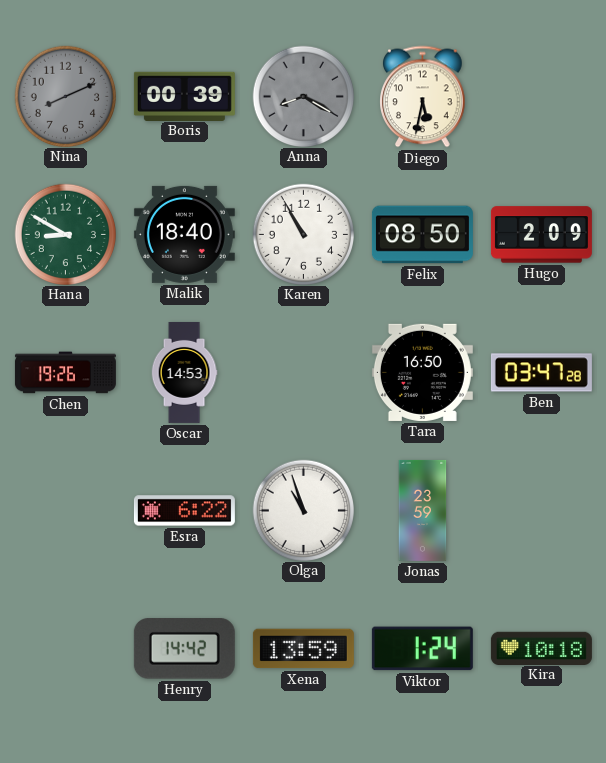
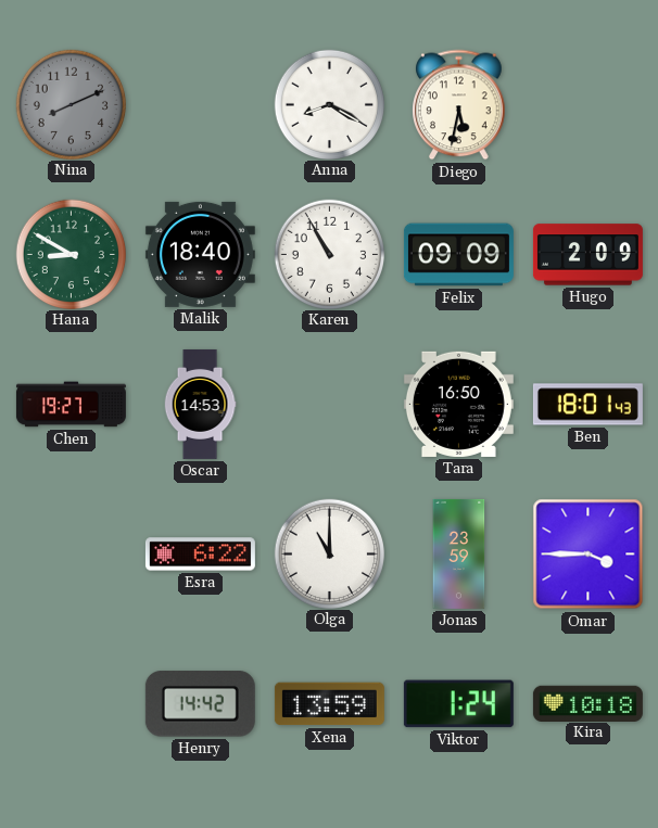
Boris: 00:39 -> none
Anna dial: grey -> white
Felix: 08:50 -> 09:09
Chen: 19:26 -> 19:27
Ben: 03:47 -> 18:01
Olga: 10:57 -> 11:00
Omar: none -> 3:45
